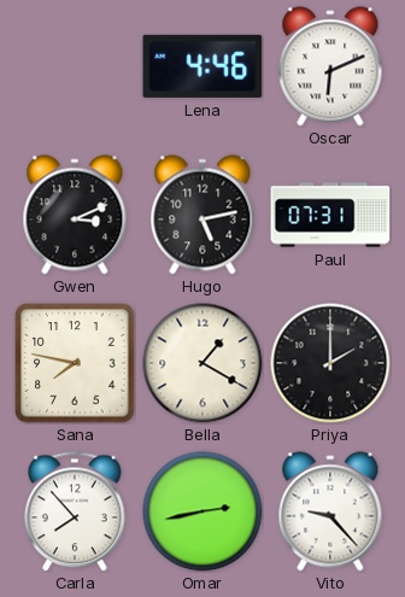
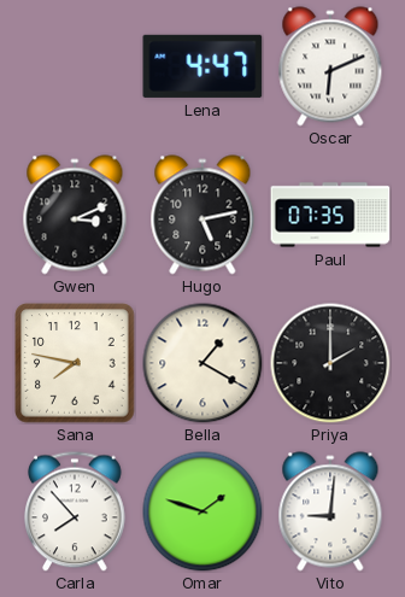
Lena: 4:46 -> 4:47
Paul: 07:31 -> 07:35
Omar: 2:43 -> 1:48
Vito: 9:23 -> 9:01
